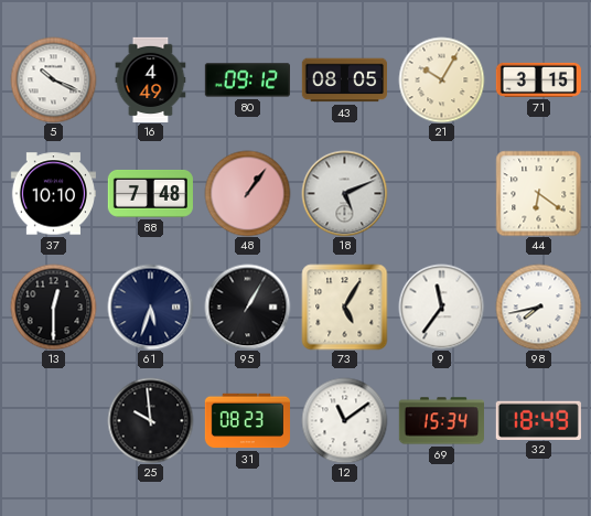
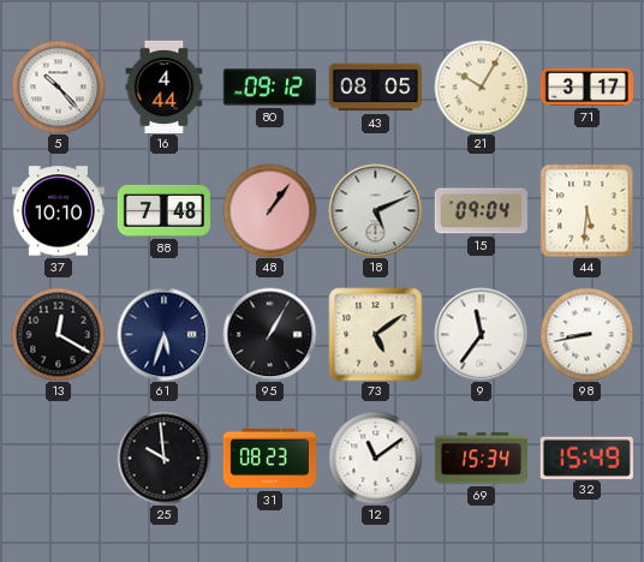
5: 10:19 -> 10:23
16: 4:49 -> 4:44
71: 3:15 -> 3:17
15: none -> 09:04
44: 6:21 -> 5:31
13: 12:30 -> 12:20
73: 5:05 -> 5:09
98: 7:43 -> 8:43
32: 18:49 -> 15:49
